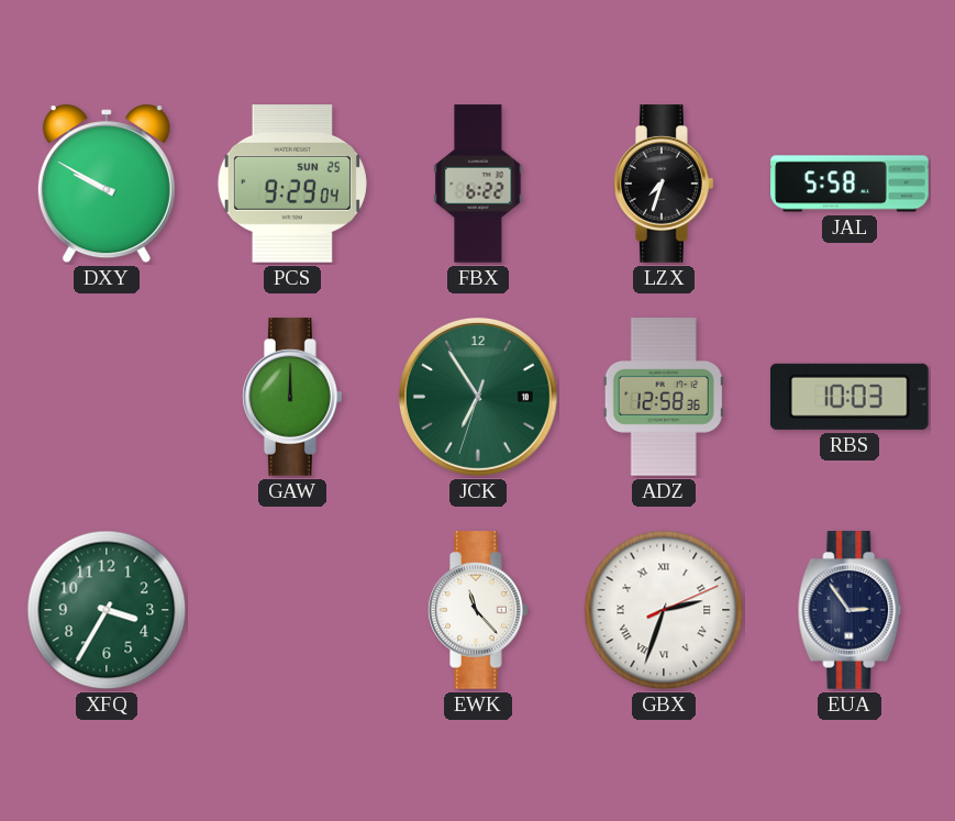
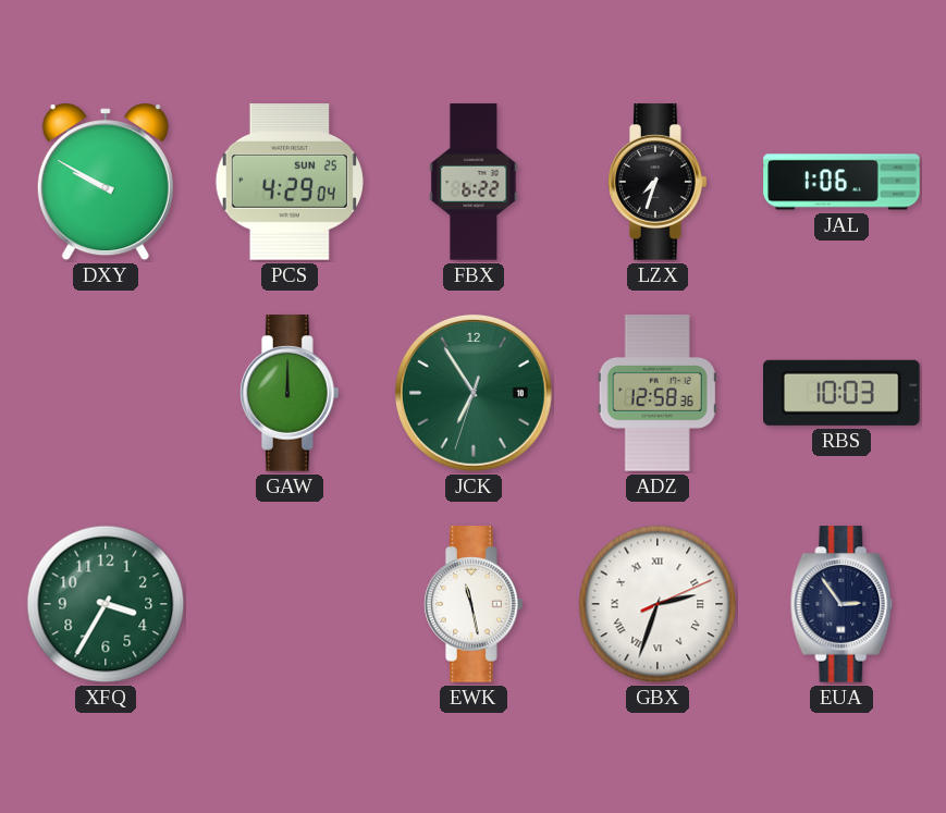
PCS: 9:29 -> 4:29
JAL: 5:58 -> 1:06
EWK: 11:23 -> 11:28
